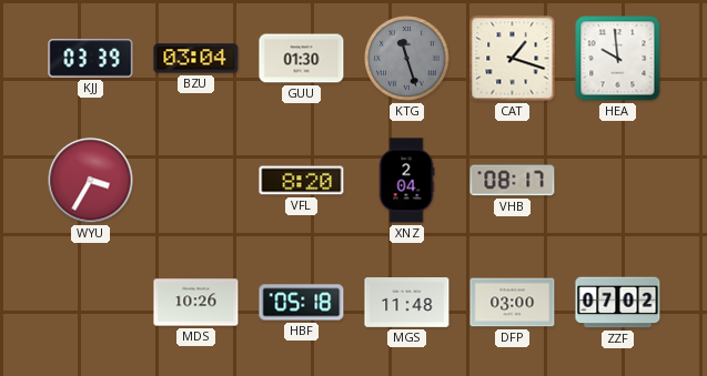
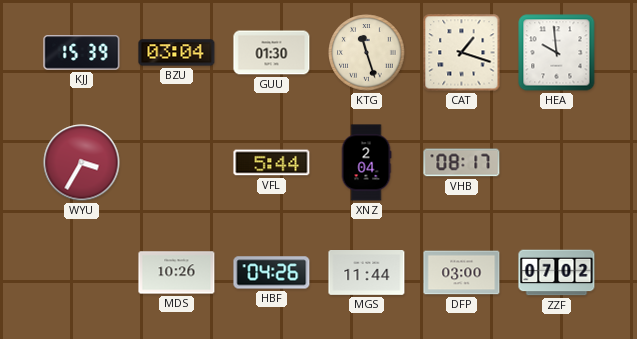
KJJ: 03:39 -> 15:39
KTG dial: grey -> cream
VFL: 8:20 -> 5:44
HBF: 05:18 -> 04:26
MGS: 11:48 -> 11:44
